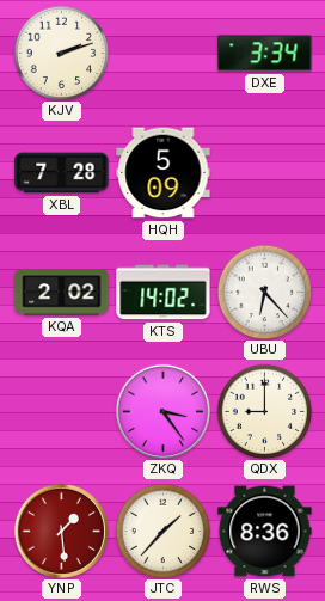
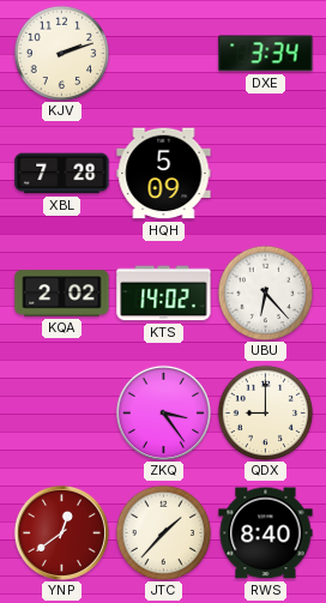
YNP: 1:29 -> 12:39
RWS: 8:36 -> 8:40
